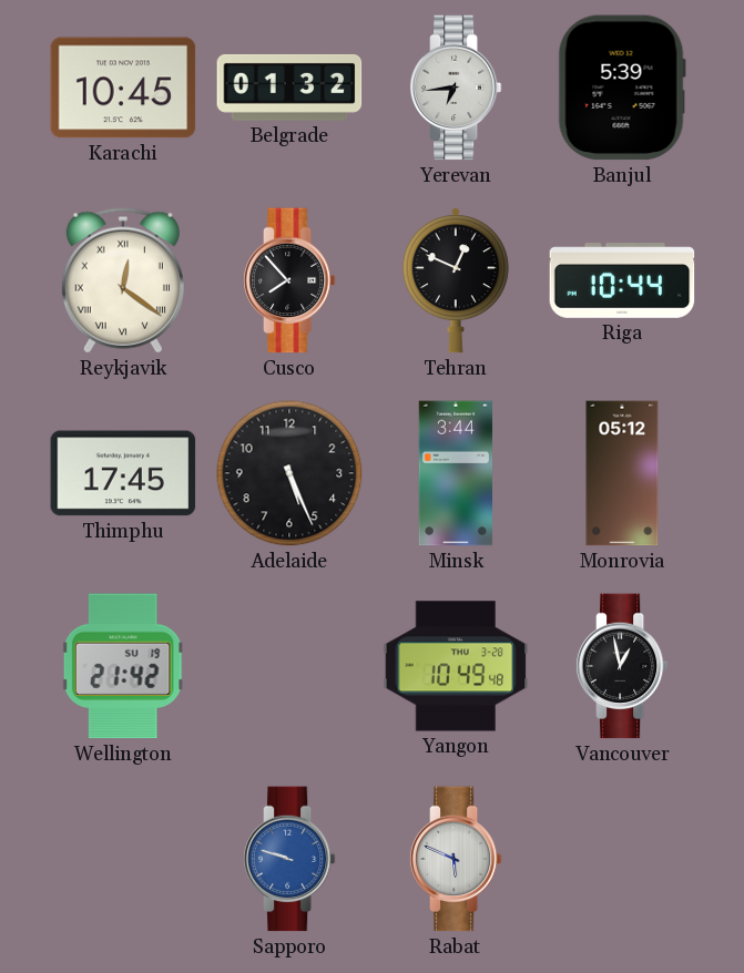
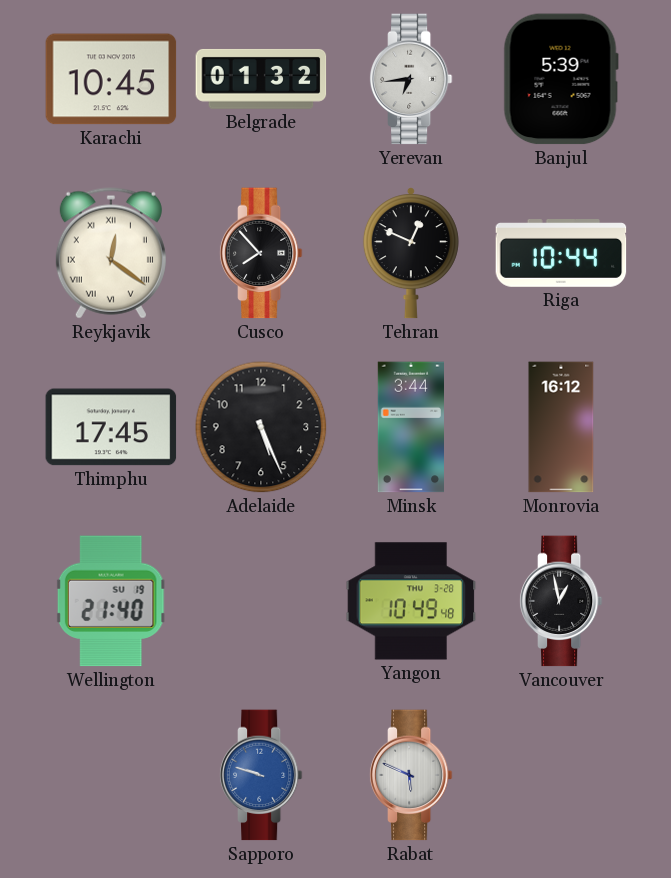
Monrovia: 05:12 -> 16:12
Wellington: 21:42 -> 21:40
